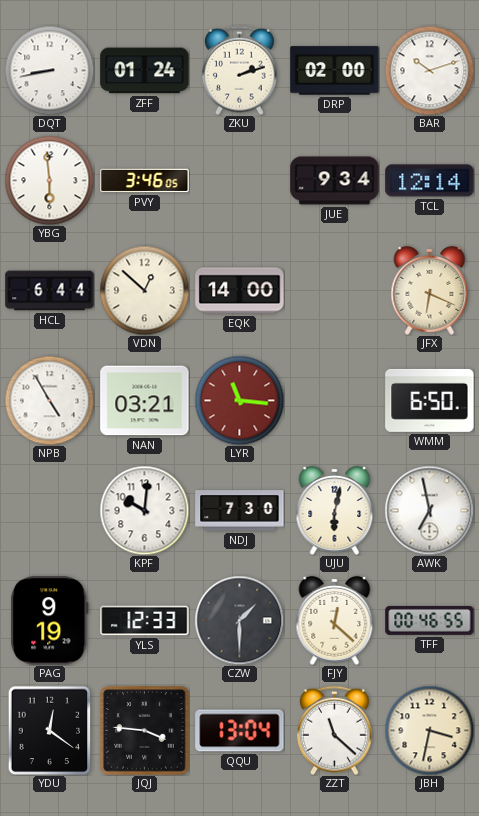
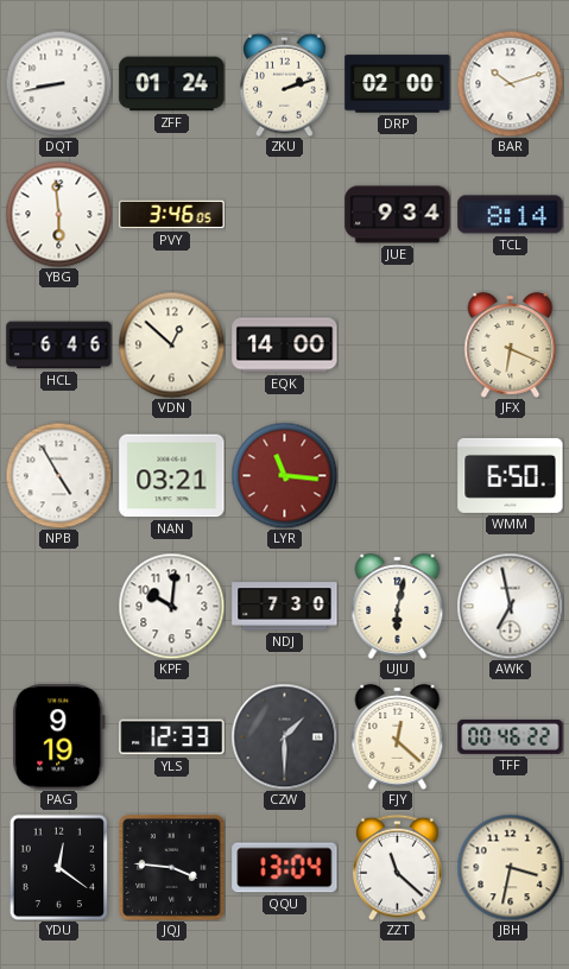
TCL: 12:14 -> 8:14
HCL: 6:44 -> 6:46
TFF: 00:46:55 -> 00:46:22
